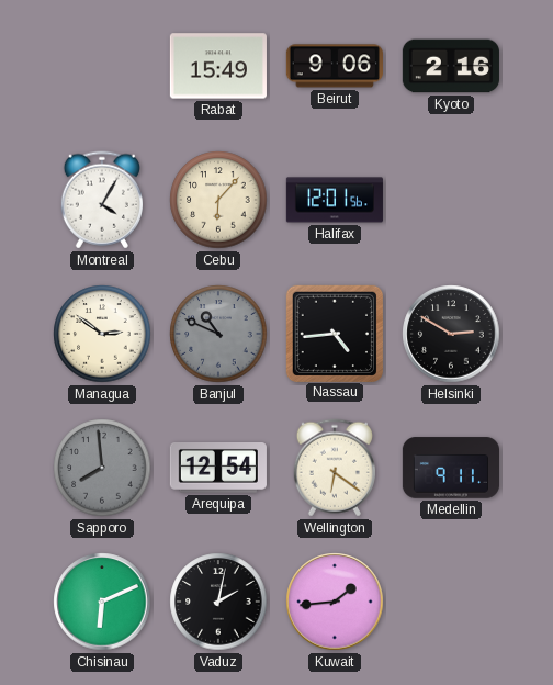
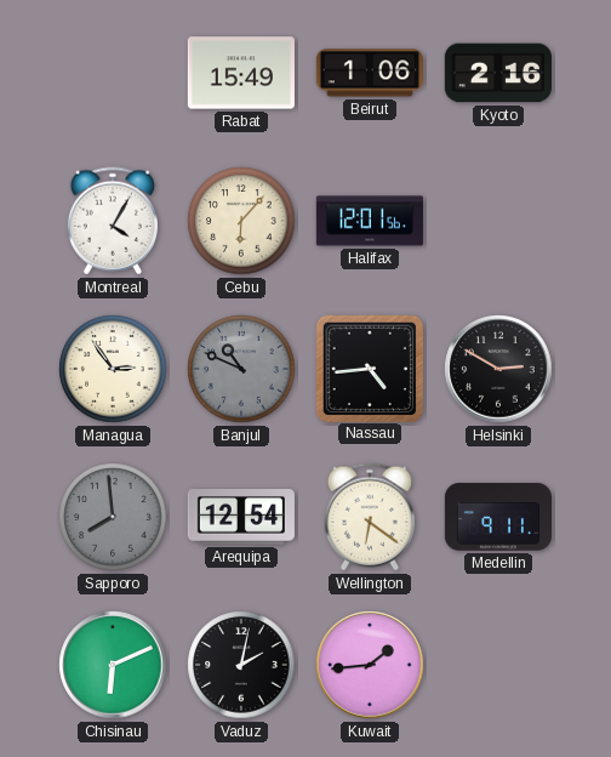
Beirut: 9:06 -> 1:06
Managua: 2:51 -> 2:54
